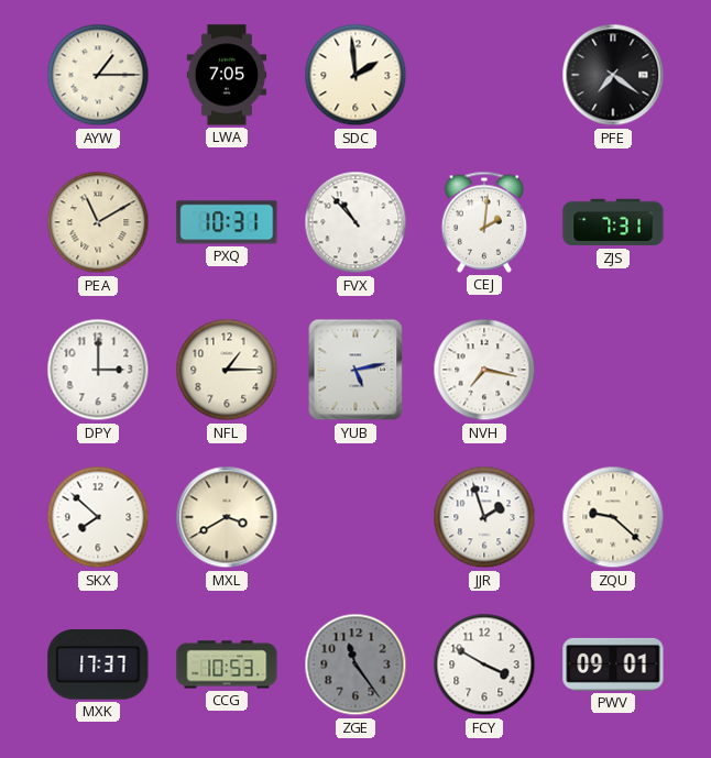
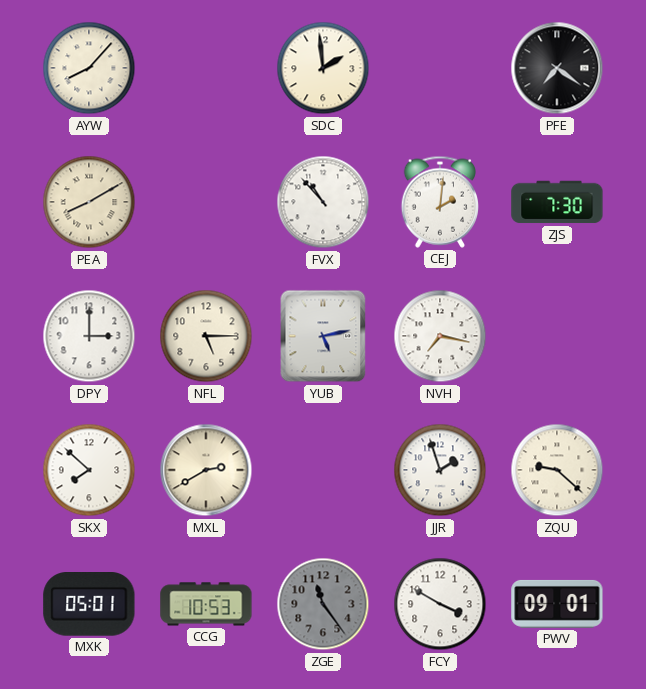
AYW: 1:15 -> 8:07
LWA: 7:05 -> none
PEA: 11:10 -> 8:10
PXQ: 10:31 -> none
ZJS: 7:31 -> 7:30
NFL: 1:15 -> 5:15
MXL: 3:40 -> 2:40
MXK: 17:37 -> 05:01
